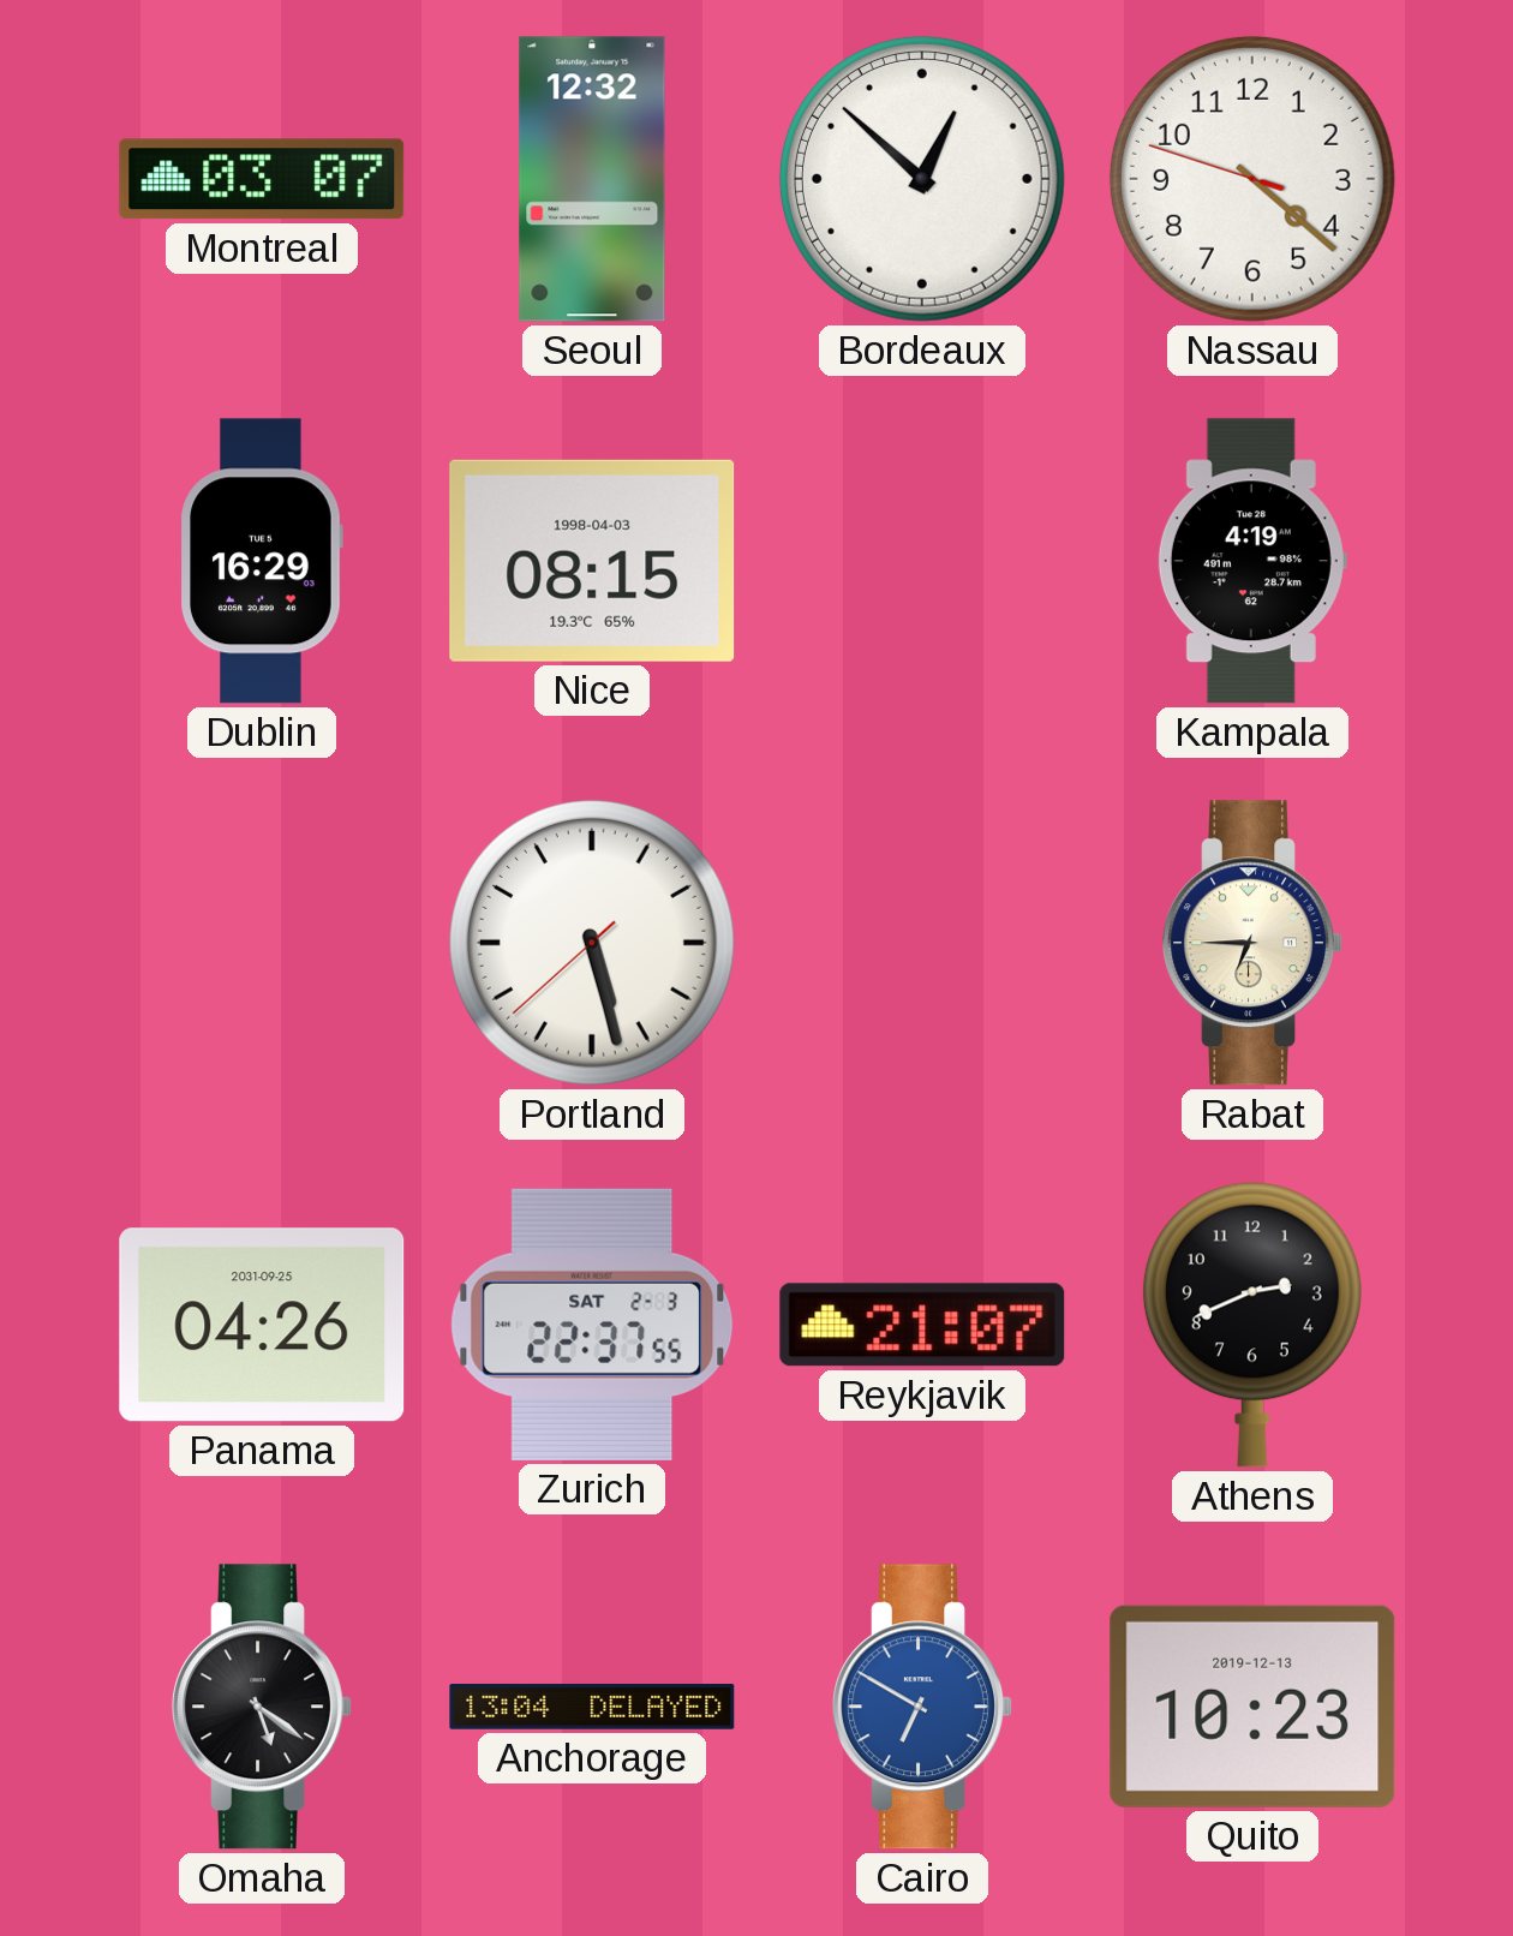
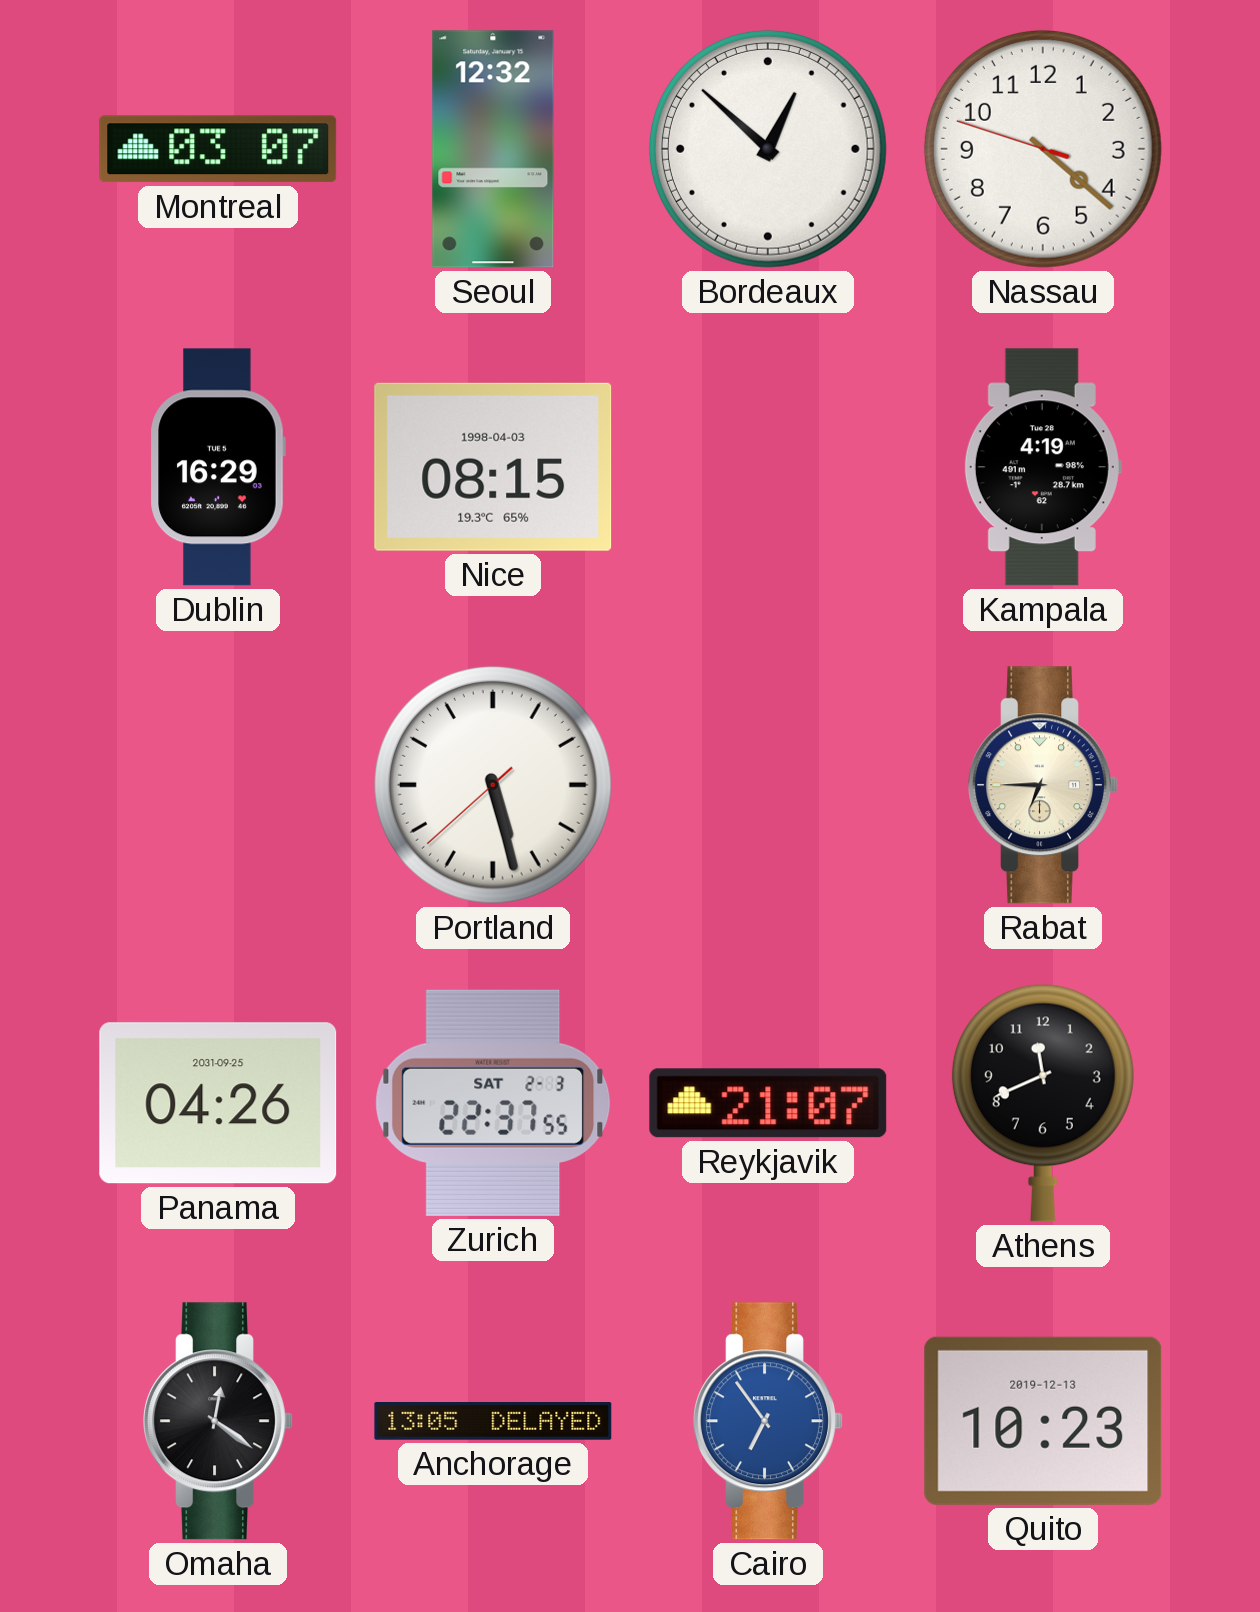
Athens: 2:41 -> 11:41
Omaha: 5:21 -> 12:21
Anchorage: 13:04 -> 13:05
Cairo: 6:50 -> 6:54
